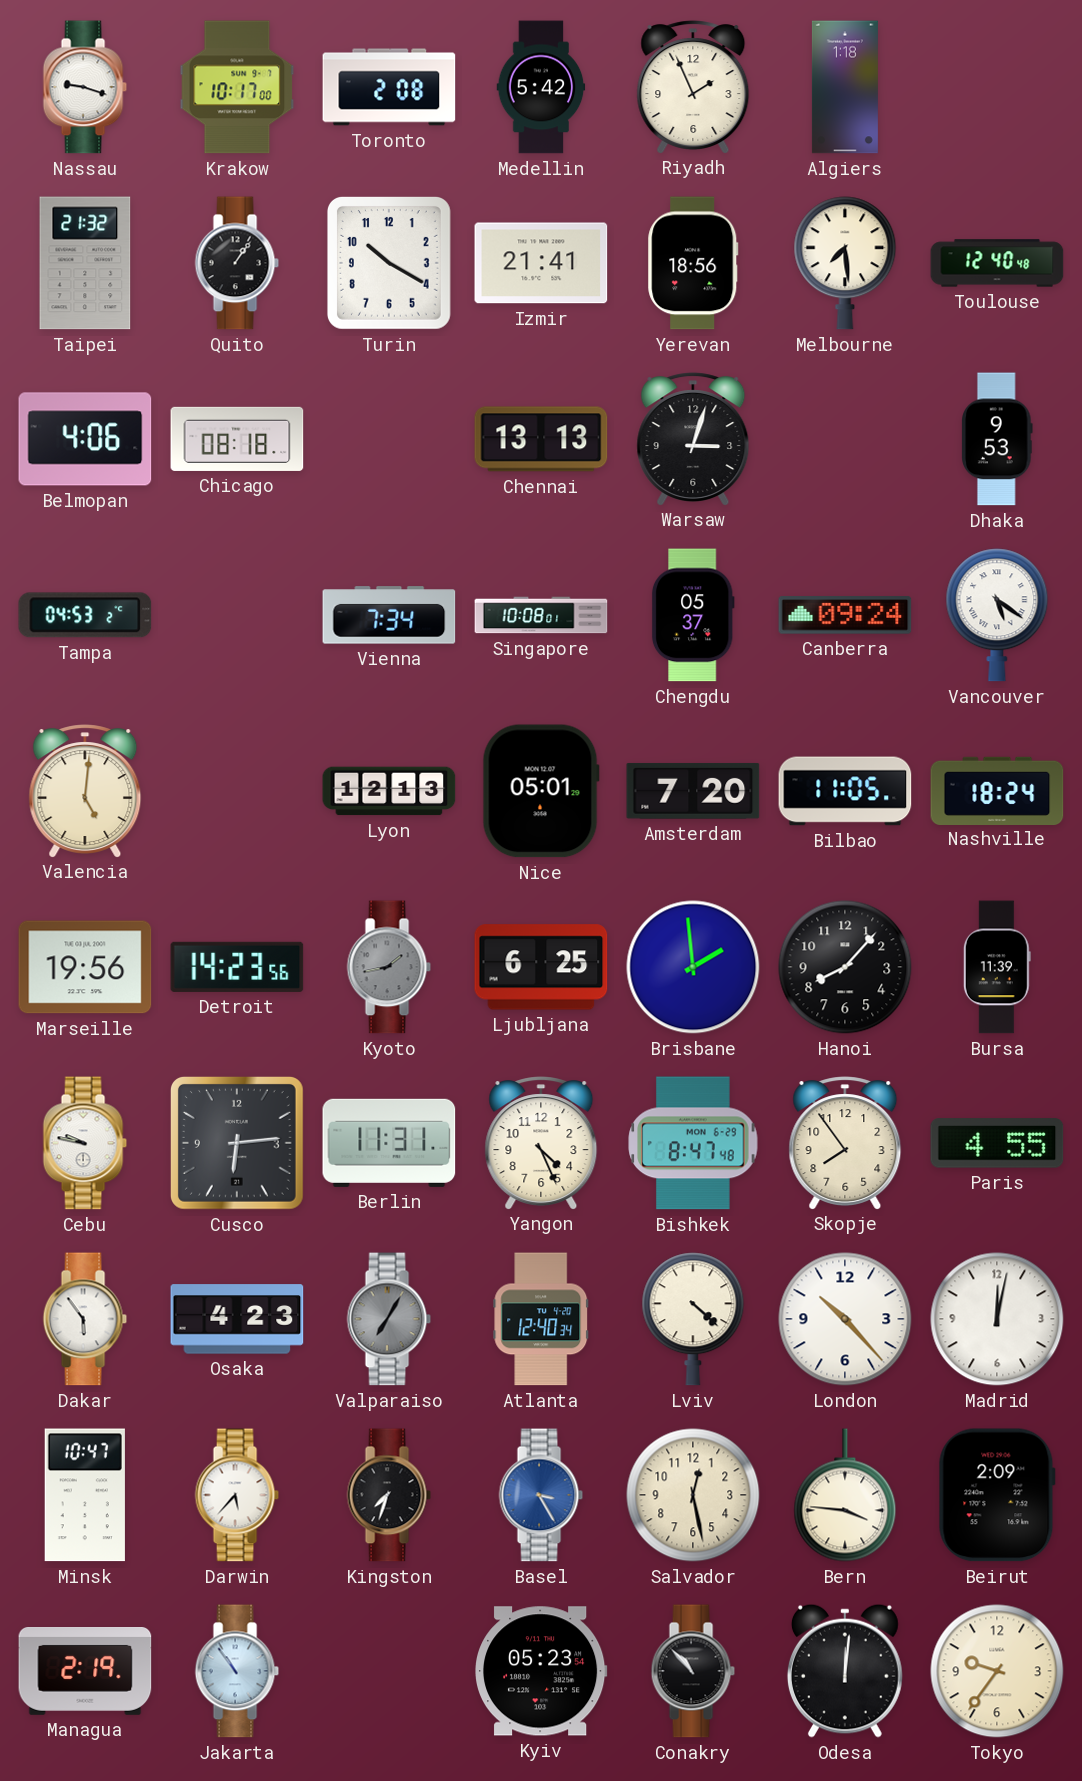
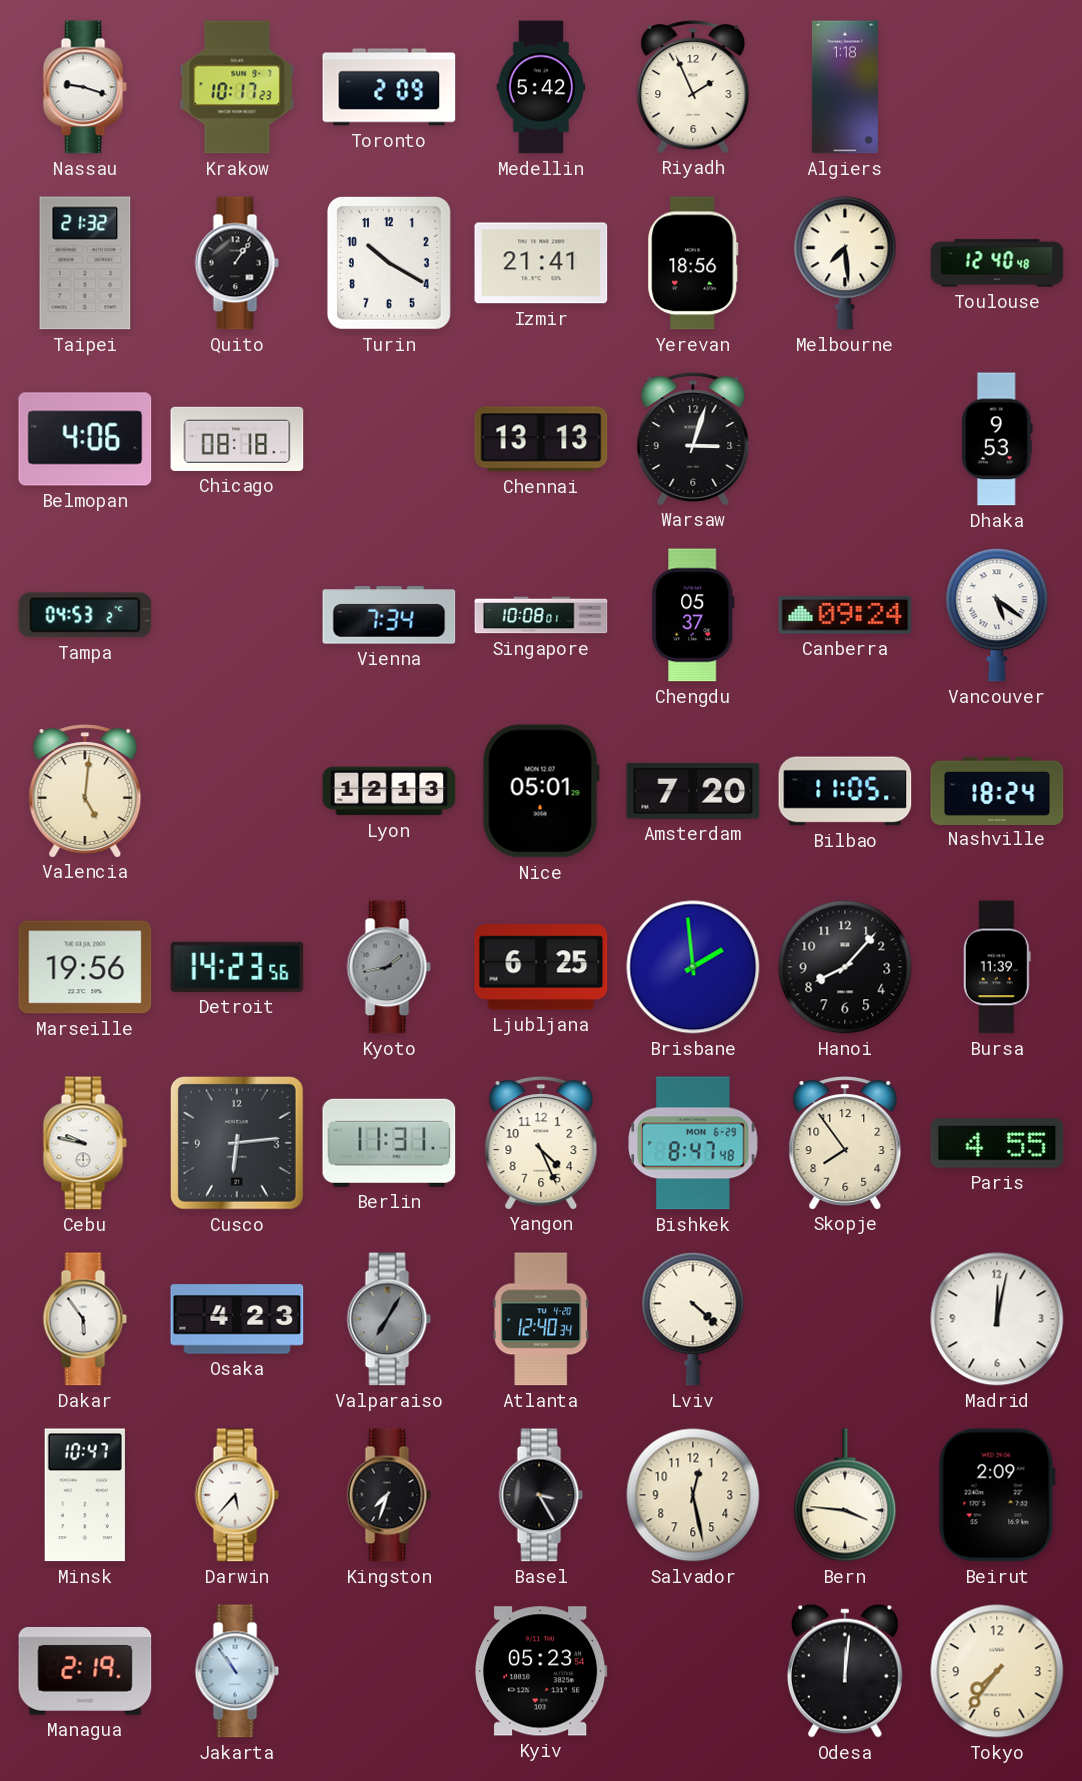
Krakow: 10:17:00 -> 10:17:23
Toronto: 2:08 -> 2:09
London: 10:23 -> none
Basel dial: blue -> black
Conakry: 10:53 -> none
Tokyo: 9:36 -> 7:36
